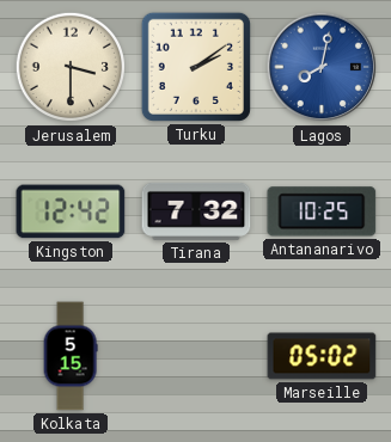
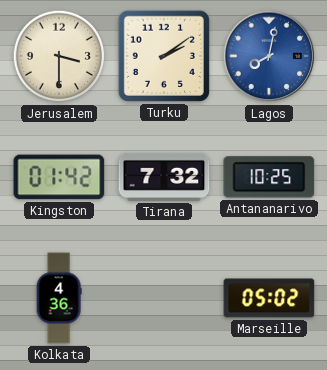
Kingston: 12:42 -> 01:42
Kolkata: 5:15 -> 4:36
